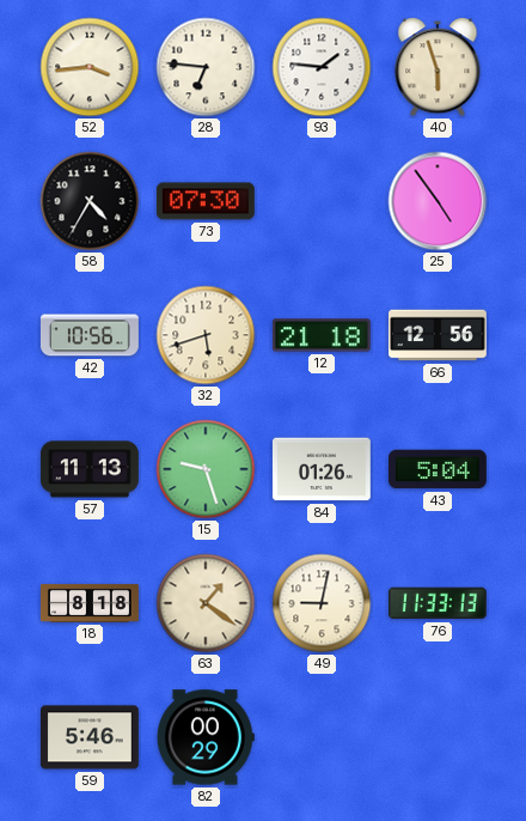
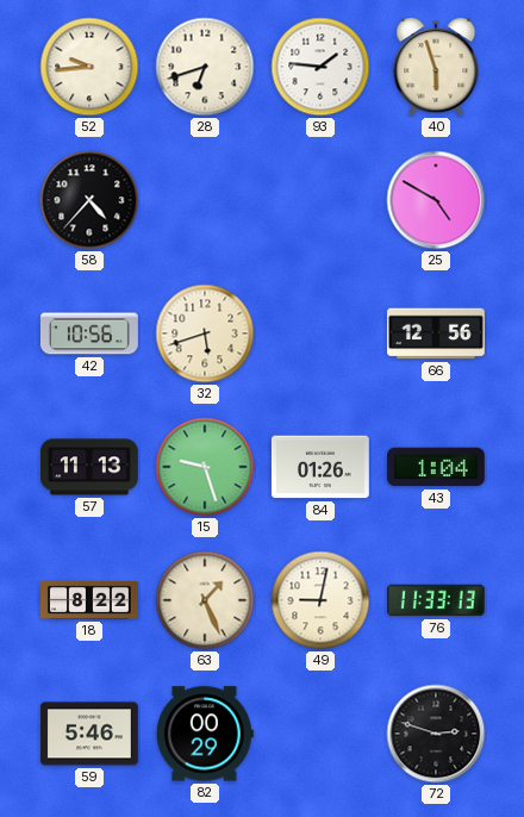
52: 3:44 -> 9:44
28: 6:46 -> 6:42
58: 4:35 -> 4:37
73: 07:30 -> none
25: 4:54 -> 4:50
12: 21:18 -> none
43: 5:04 -> 1:04
18: 8:18 -> 8:22
63: 1:21 -> 1:26
72: none -> 2:48
